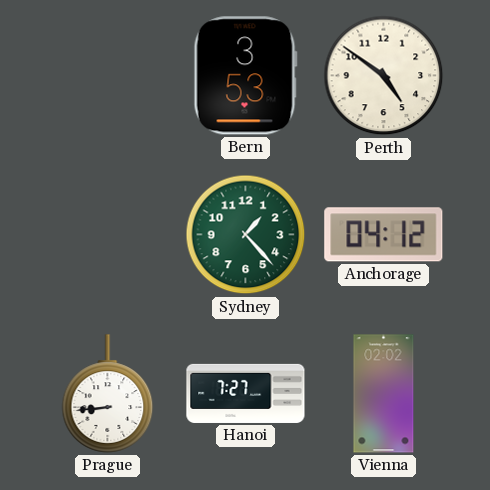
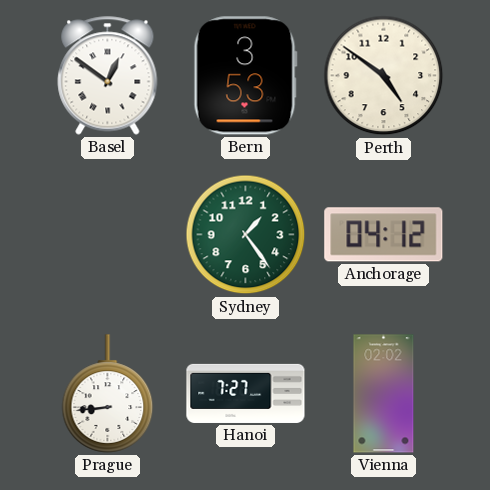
Basel: none -> 12:51
Sydney: 1:23 -> 1:24
